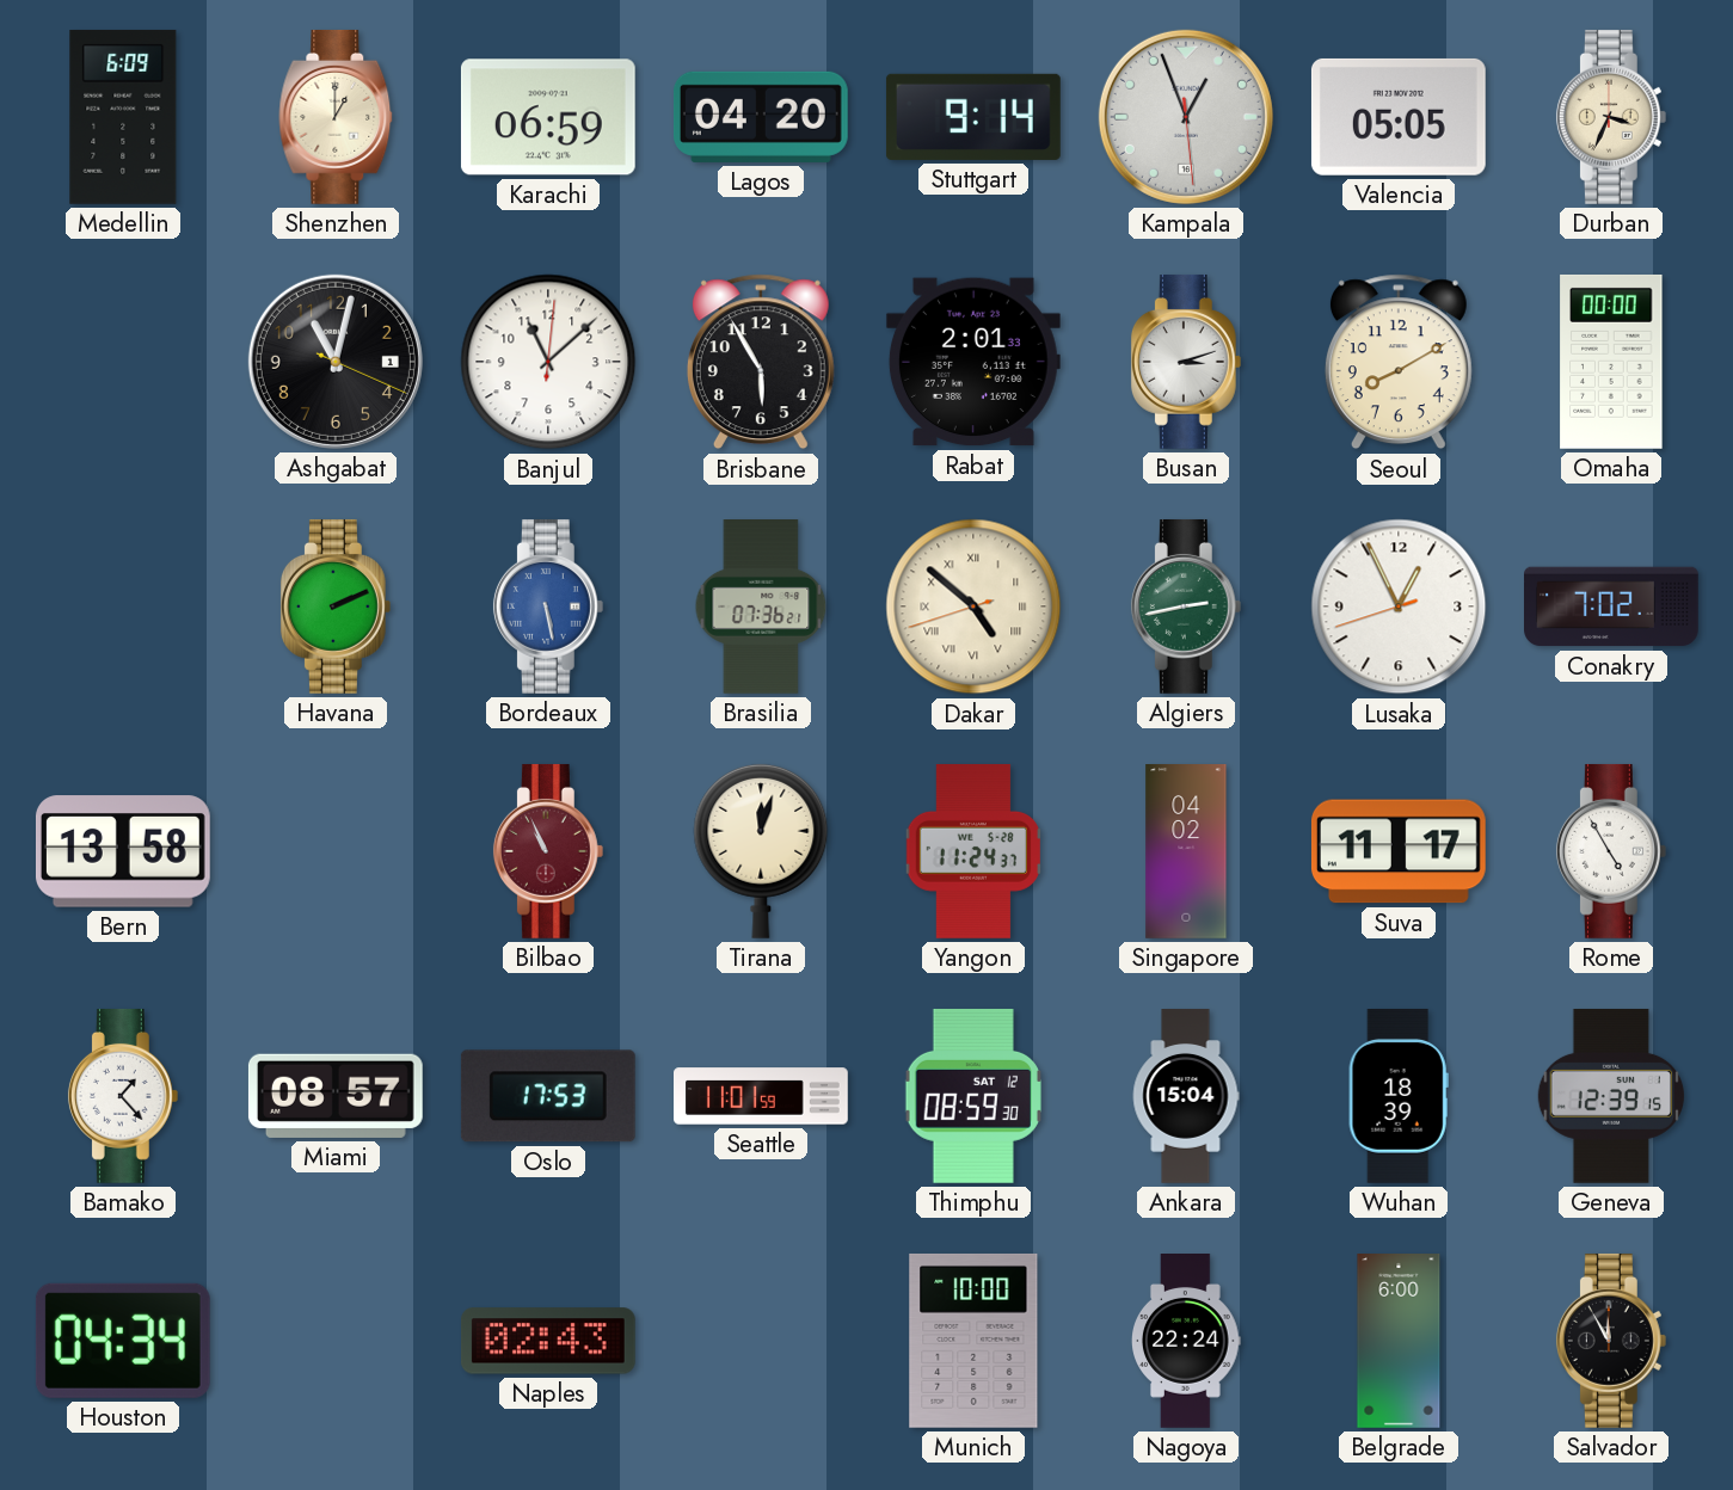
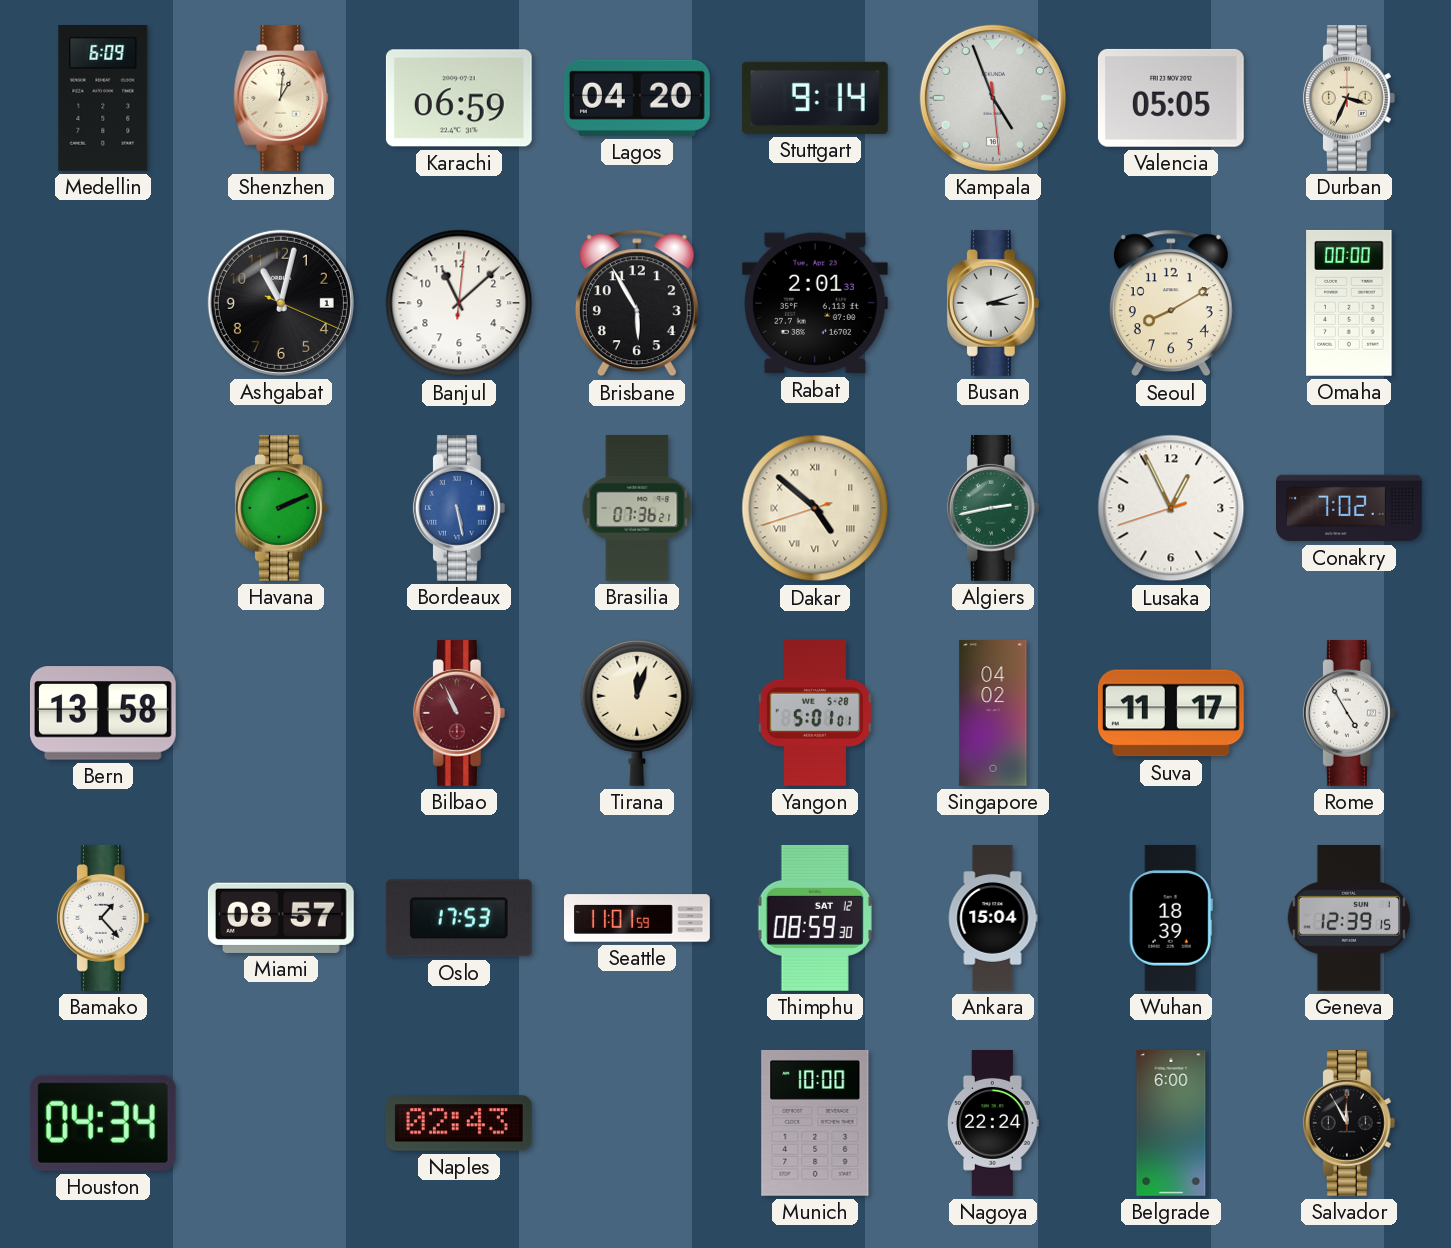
Shenzhen: 1:00 -> 1:01
Kampala: 12:56 -> 4:56
Yangon: 11:24 -> 5:01
